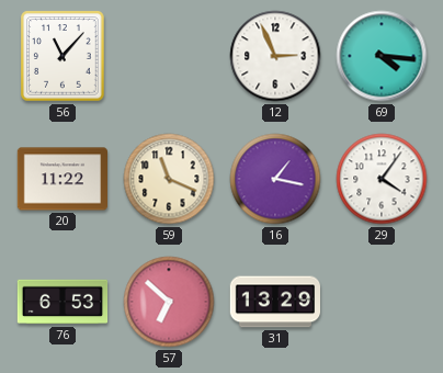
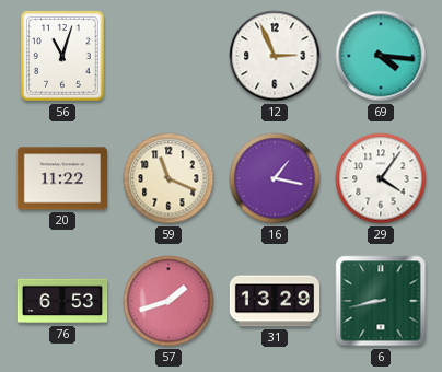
56: 11:07 -> 11:03
57: 6:52 -> 1:42
6: none -> 8:43
